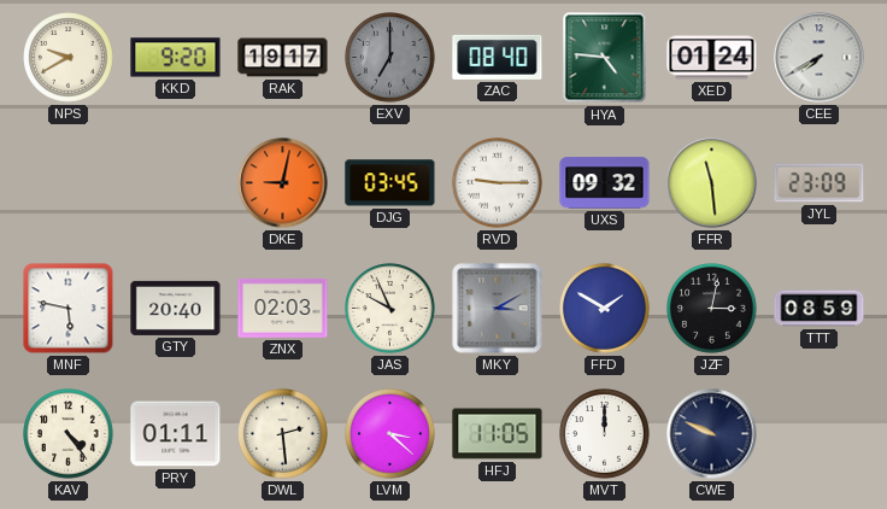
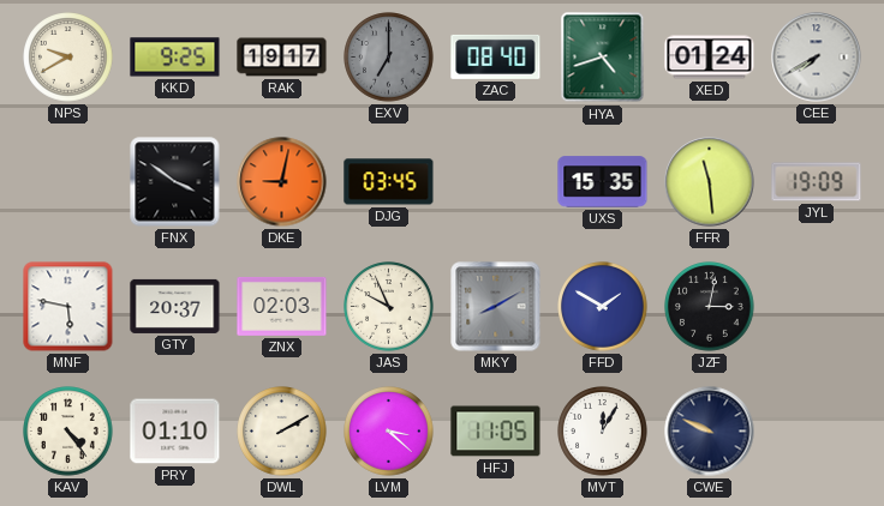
KKD: 9:20 -> 9:25
HYA: 4:46 -> 4:42
FNX: none -> 3:51
RVD: 9:15 -> none
UXS: 09:32 -> 15:35
JYL: 23:09 -> 19:09
GTY: 20:40 -> 20:37
MKY: 3:10 -> 8:10
TTT: 08:59 -> none
PRY: 01:11 -> 01:10
DWL: 2:29 -> 2:10
MVT: 12:00 -> 12:05
